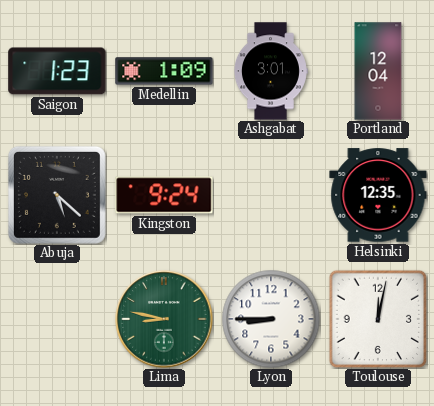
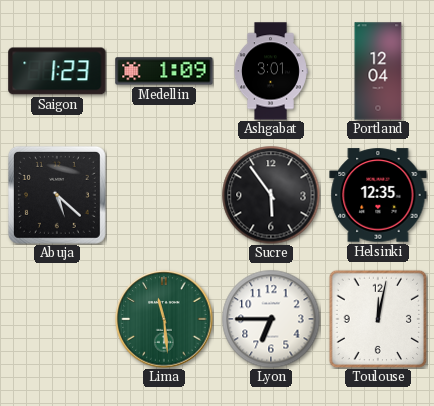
Kingston: 9:24 -> none
Sucre: none -> 5:54
Lima: 8:47 -> 11:29
Lyon: 8:45 -> 6:45
